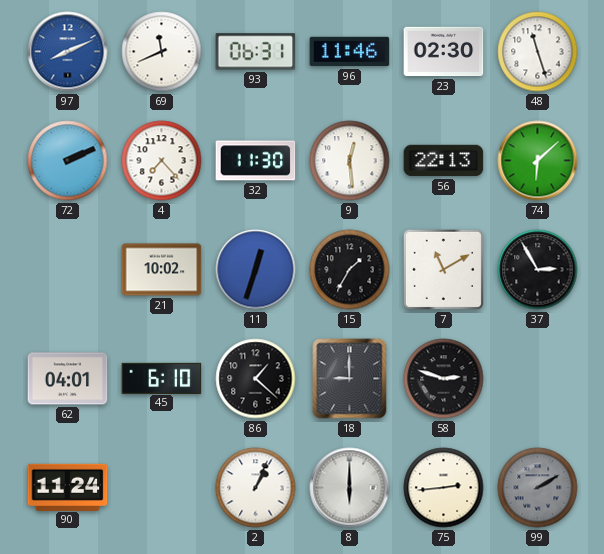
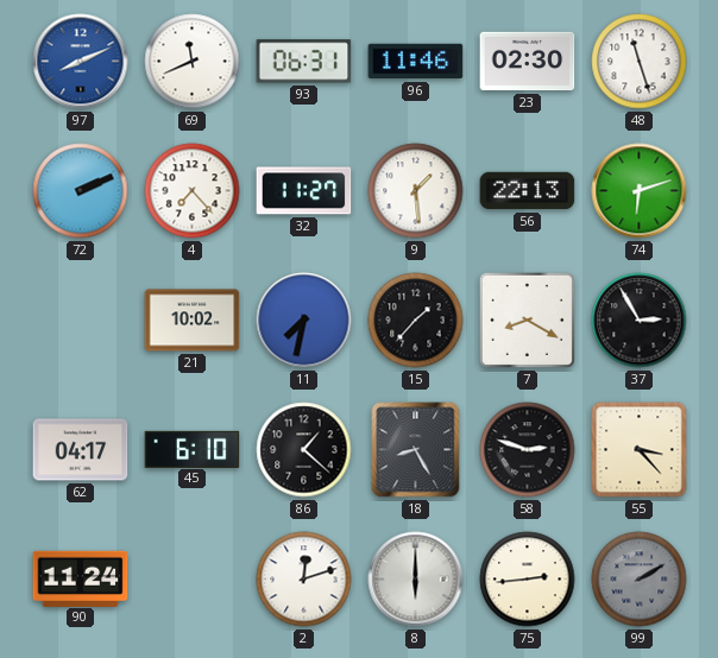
32: 11:30 -> 11:27
9: 12:29 -> 1:29
74: 6:08 -> 6:12
11: 12:33 -> 7:32
15: 1:35 -> 1:37
7: 11:10 -> 8:20
62: 04:01 -> 04:17
18: 9:00 -> 8:25
55: none -> 3:23
2: 1:04 -> 12:12
